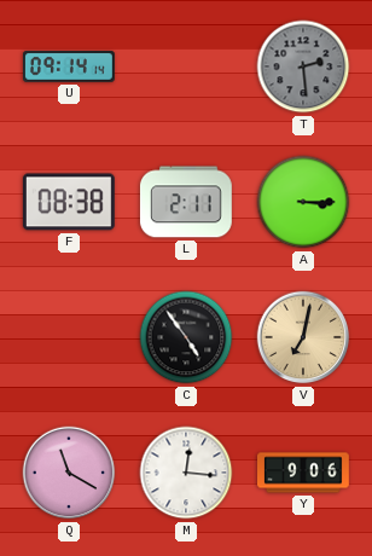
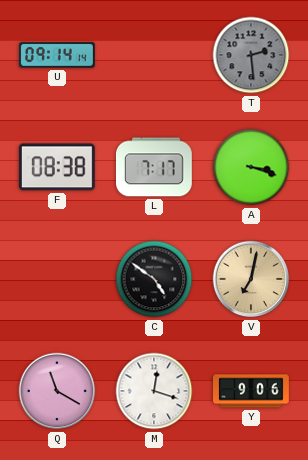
L: 2:11 -> 7:17
A: 3:15 -> 3:18
C: 4:54 -> 4:51
M: 12:16 -> 12:18
